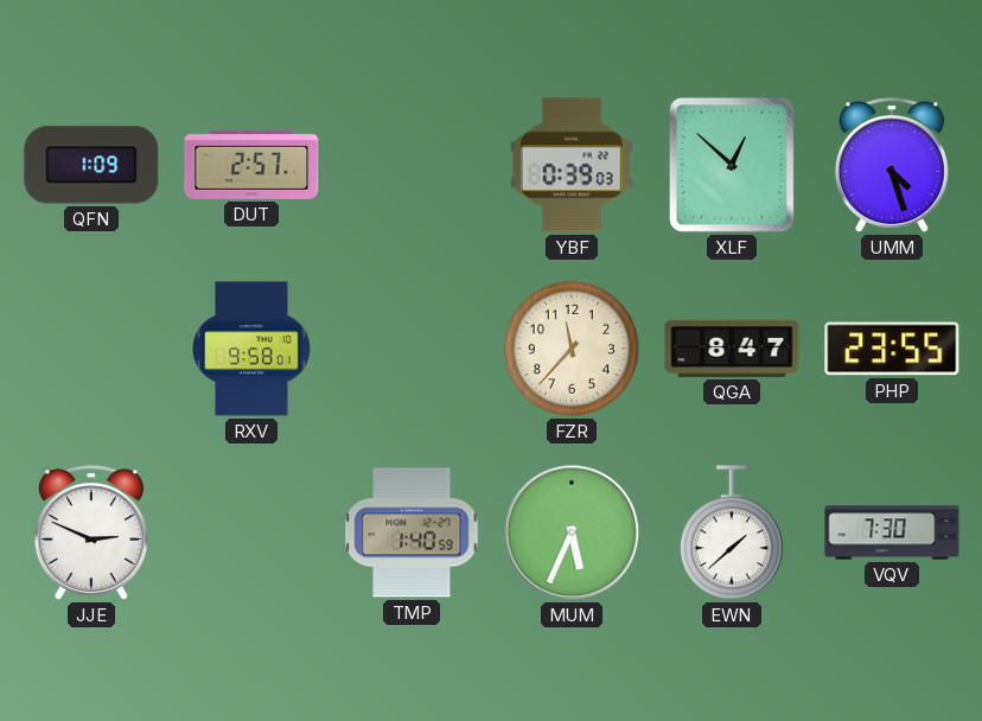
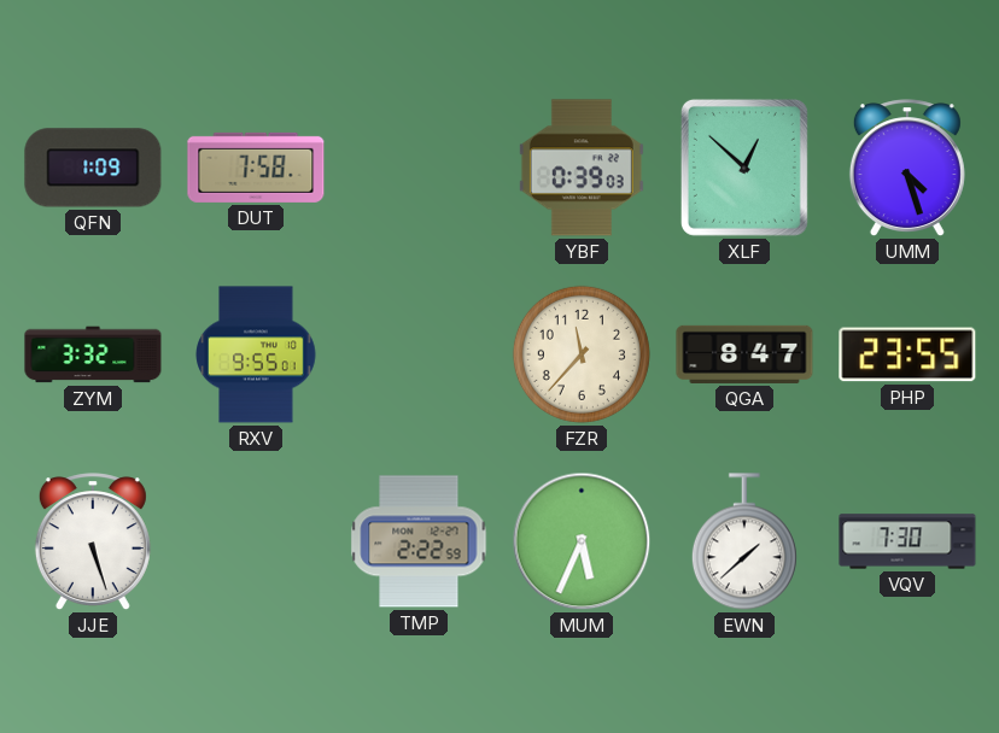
DUT: 2:57 -> 7:58
ZYM: none -> 3:32
RXV: 9:58 -> 9:55
JJE: 2:49 -> 5:27
TMP: 1:40 -> 2:22
